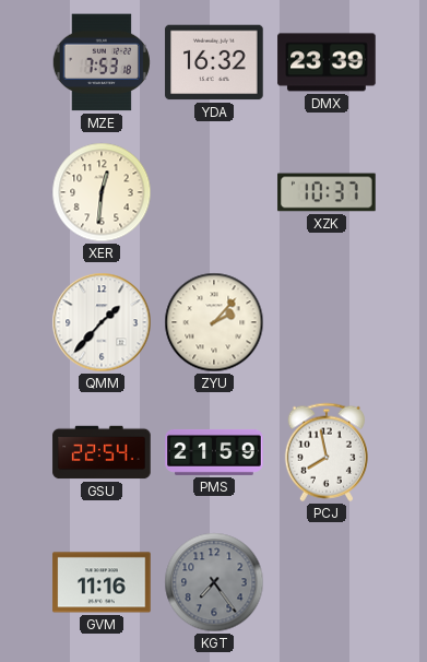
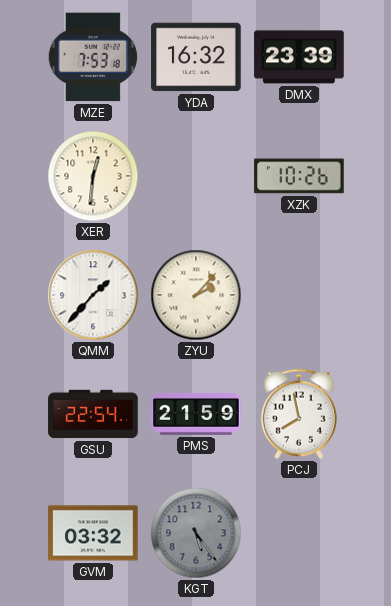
XZK: 10:37 -> 10:26
GVM: 11:16 -> 03:32
KGT: 7:24 -> 5:24
